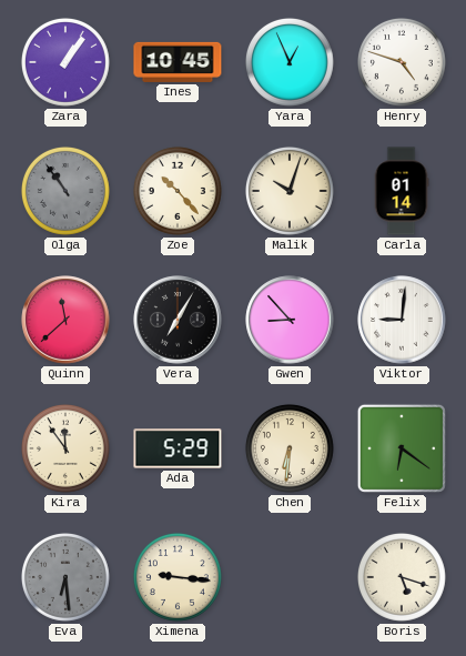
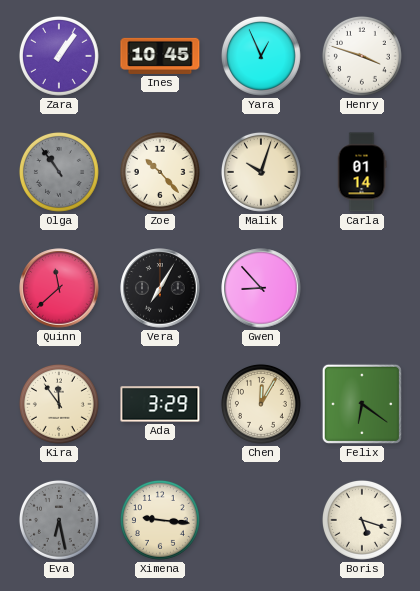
Henry: 4:48 -> 3:48
Viktor: 9:01 -> none
Ada: 5:29 -> 3:29
Chen: 6:31 -> 12:05
Eva: 6:29 -> 6:28
